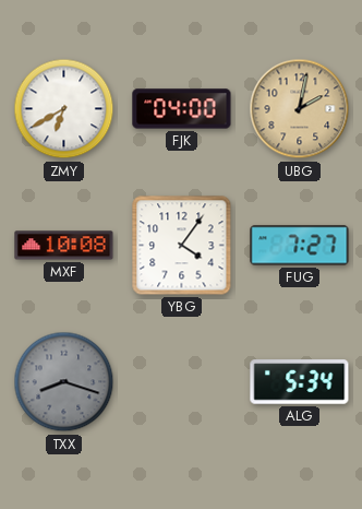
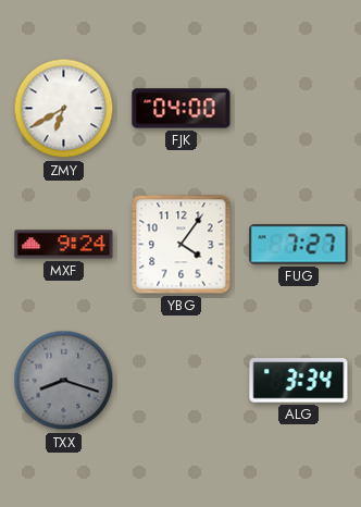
UBG: 2:02 -> none
MXF: 10:08 -> 9:24
ALG: 5:34 -> 3:34
